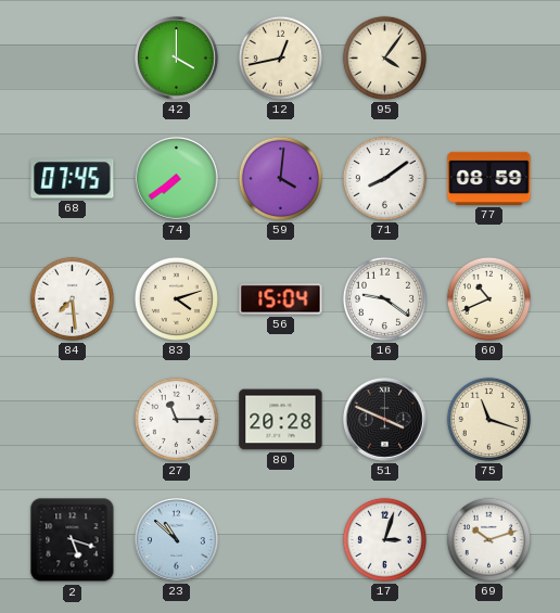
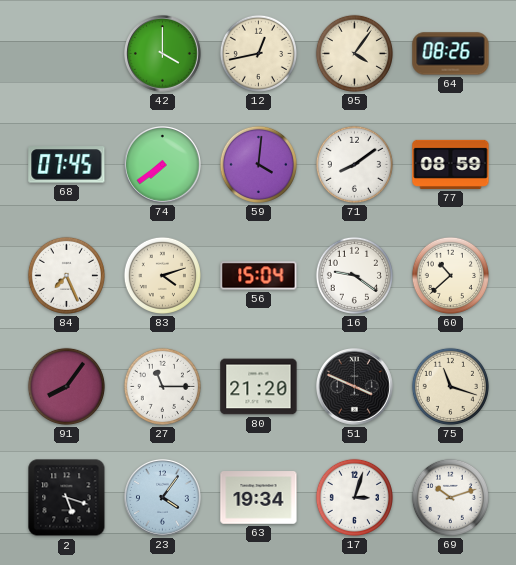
64: none -> 08:26
84: 7:29 -> 7:26
60: 10:41 -> 10:38
91: none -> 8:06
80: 20:28 -> 21:20
23: 10:52 -> 4:06
63: none -> 19:34
